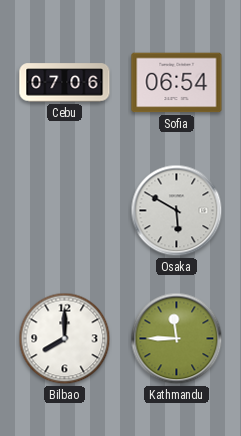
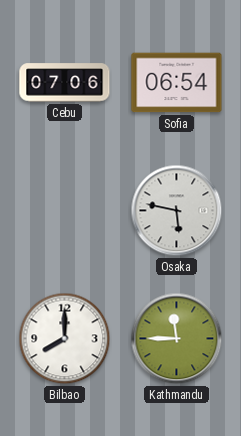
Osaka: 5:50 -> 5:47
